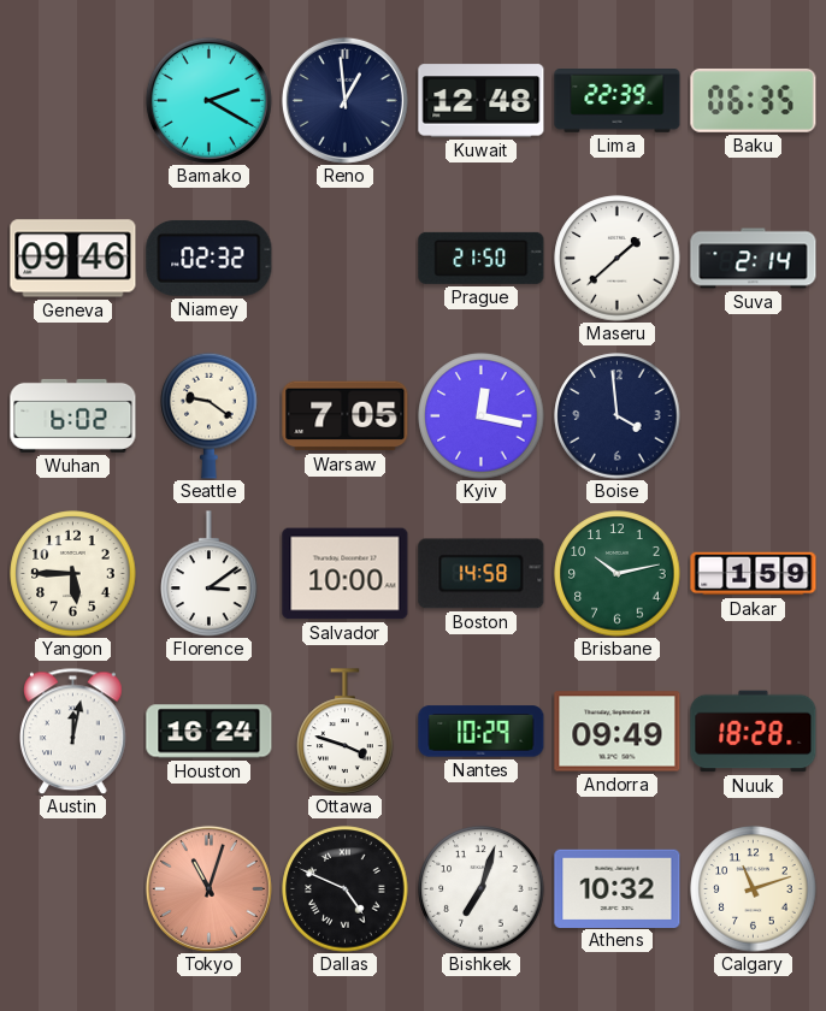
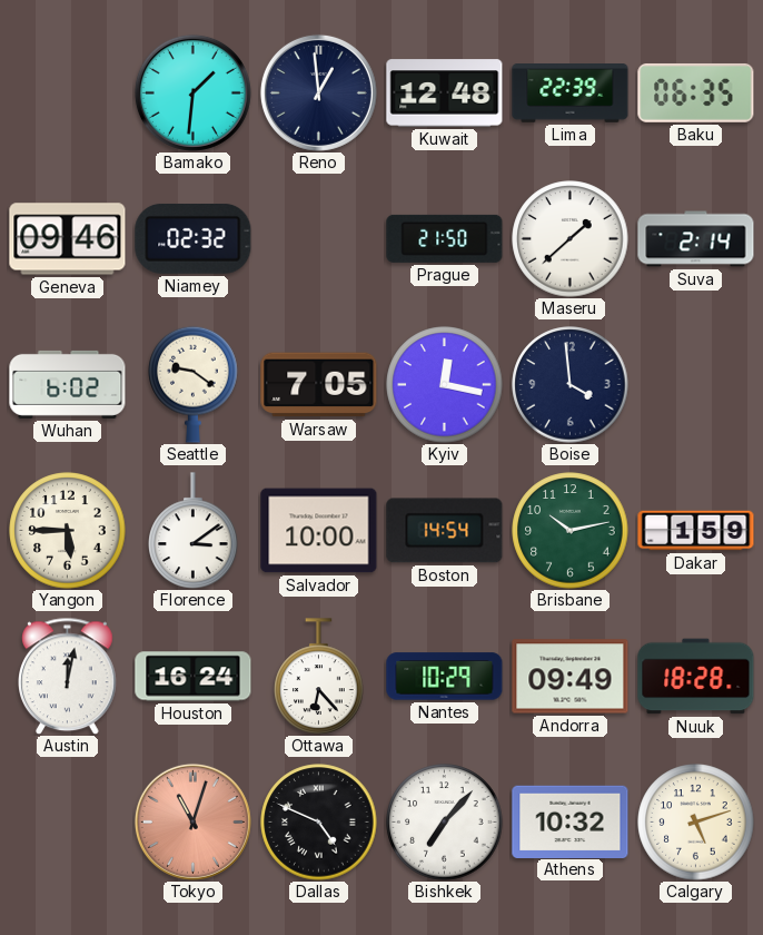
Bamako: 2:20 -> 1:31
Boston: 14:58 -> 14:54
Ottawa: 3:48 -> 6:23
Bishkek: 7:03 -> 7:07
Calgary: 11:12 -> 5:12
